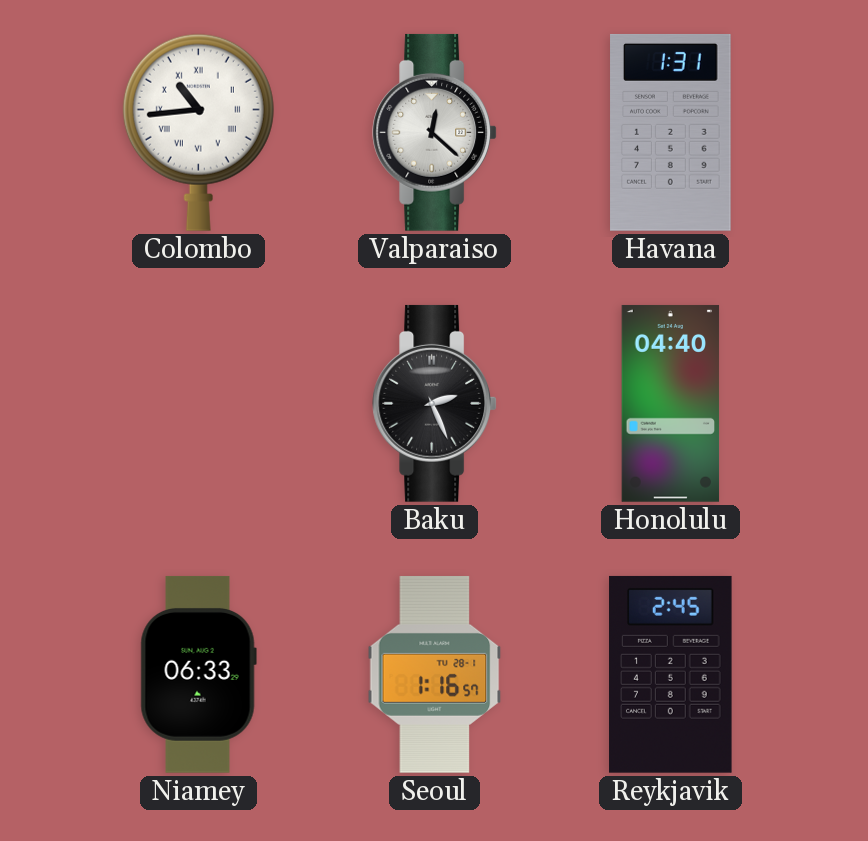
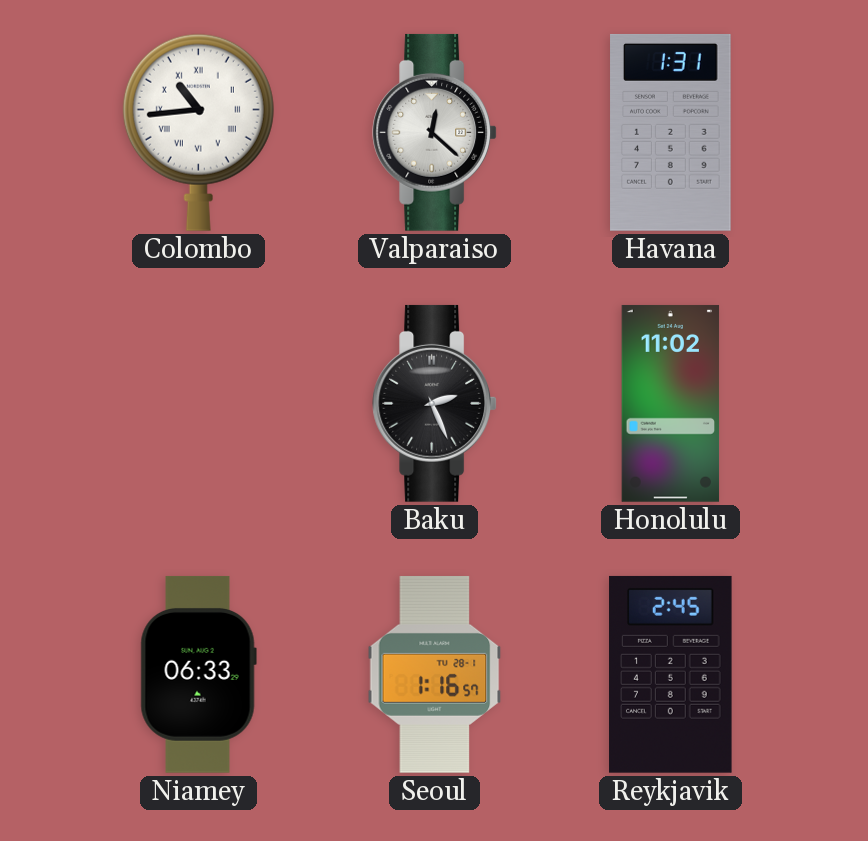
Honolulu: 04:40 -> 11:02
